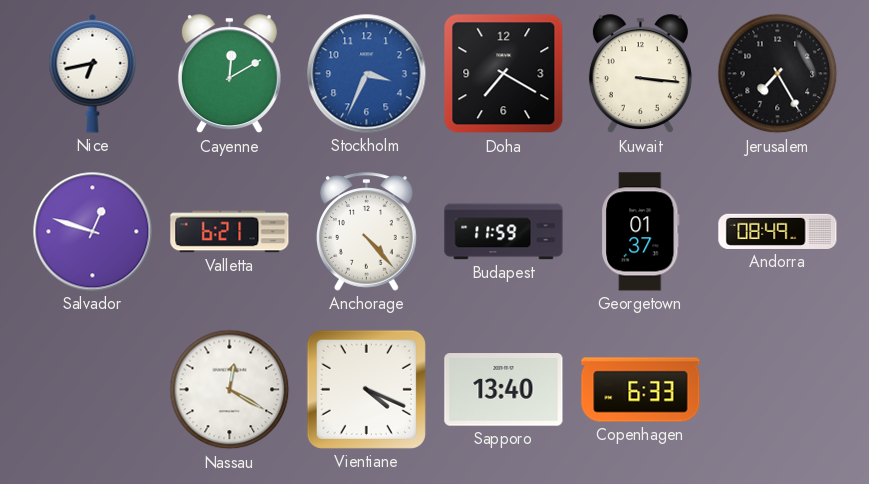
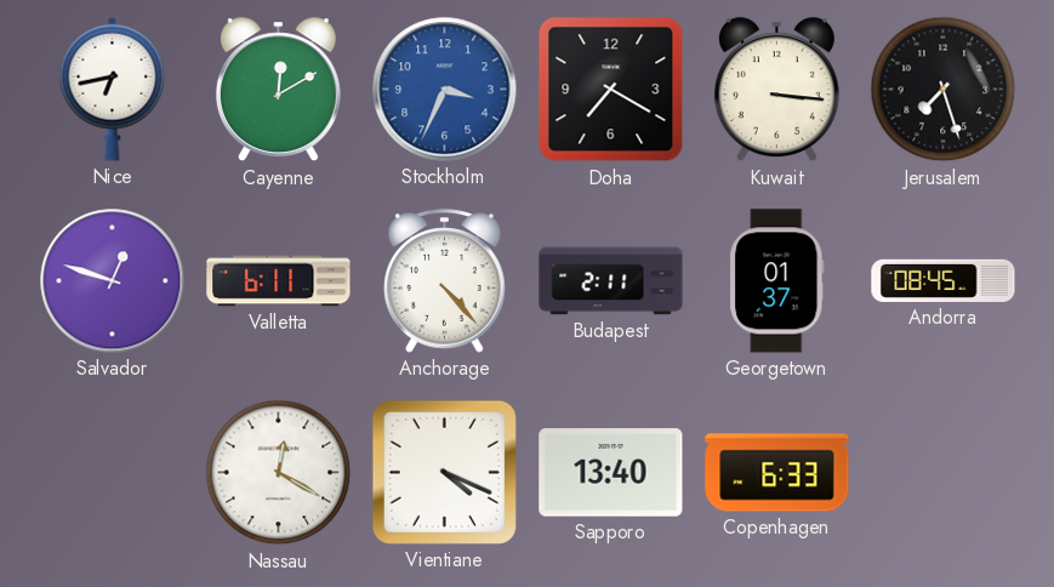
Jerusalem: 7:25 -> 7:27
Valletta: 6:21 -> 6:11
Budapest: 11:59 -> 2:11
Andorra: 08:49 -> 08:45
